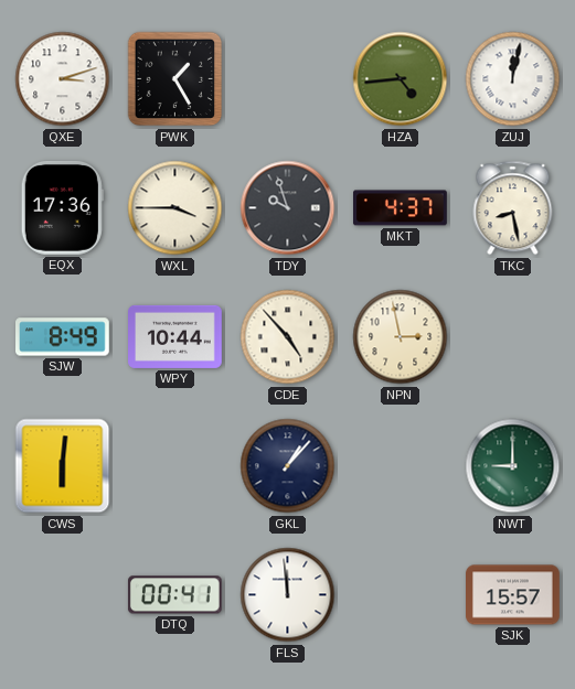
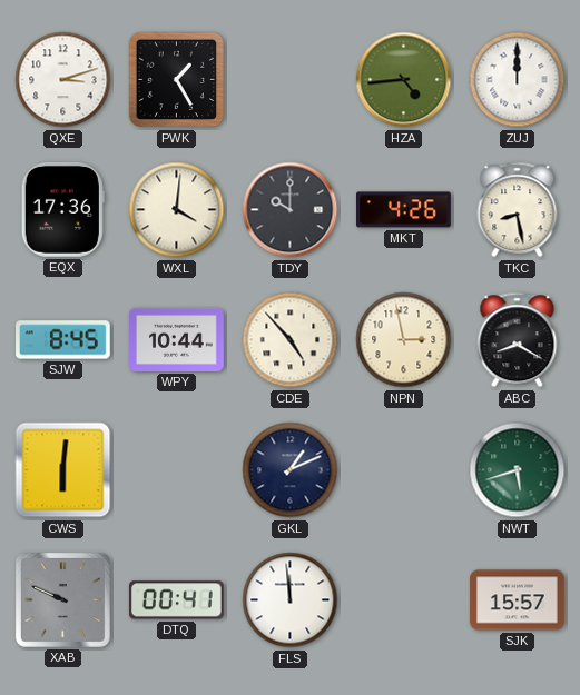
ZUJ: 12:02 -> 12:00
WXL: 3:45 -> 4:01
TDY: 9:57 -> 10:00
MKT: 4:37 -> 4:26
SJW: 8:49 -> 8:45
ABC: none -> 8:20
GKL: 1:07 -> 1:11
NWT: 9:00 -> 5:42
XAB: none -> 9:49
